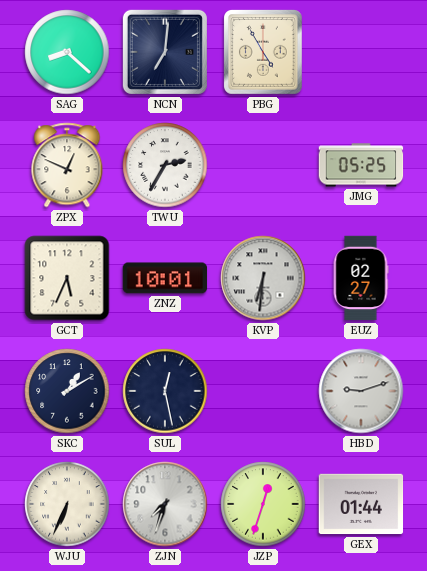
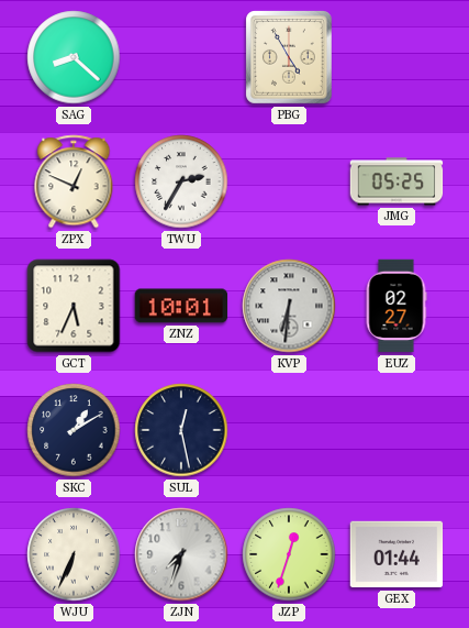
NCN: 7:01 -> none
HBD: 9:12 -> none
